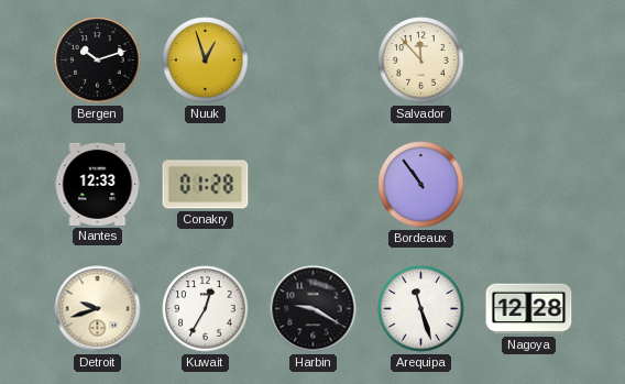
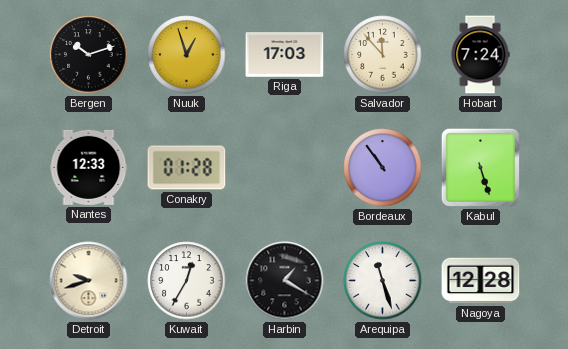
Riga: none -> 17:03
Hobart: none -> 7:24
Kabul: none -> 5:27
Harbin: 9:20 -> 1:20
